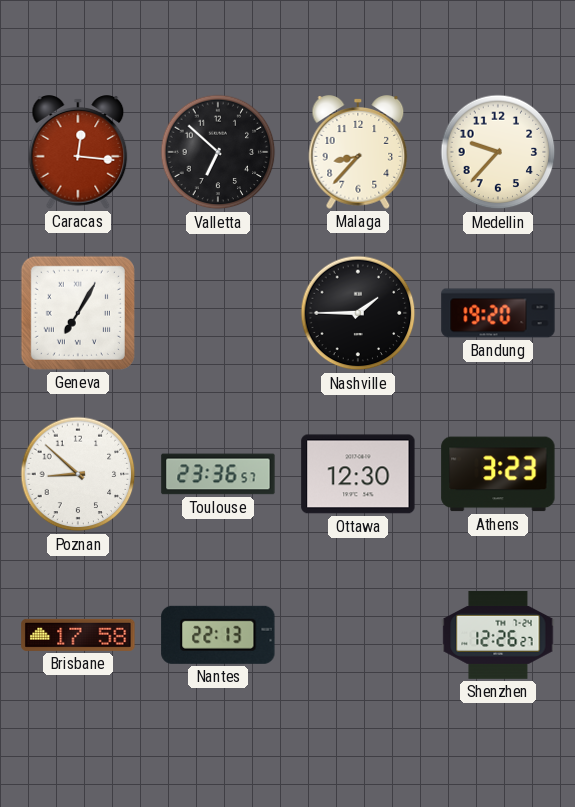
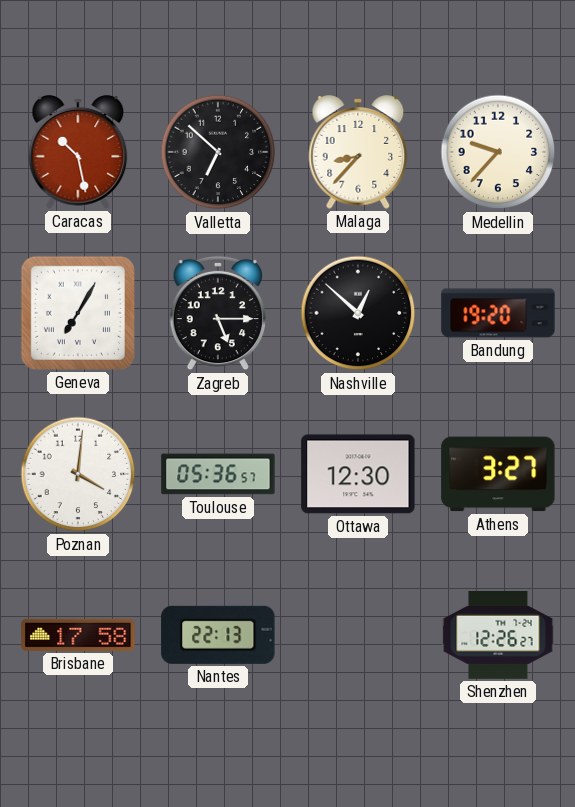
Caracas: 12:16 -> 10:28
Zagreb: none -> 5:15
Nashville: 1:45 -> 12:52
Poznan: 8:52 -> 4:01
Toulouse: 23:36 -> 05:36
Athens: 3:23 -> 3:27
